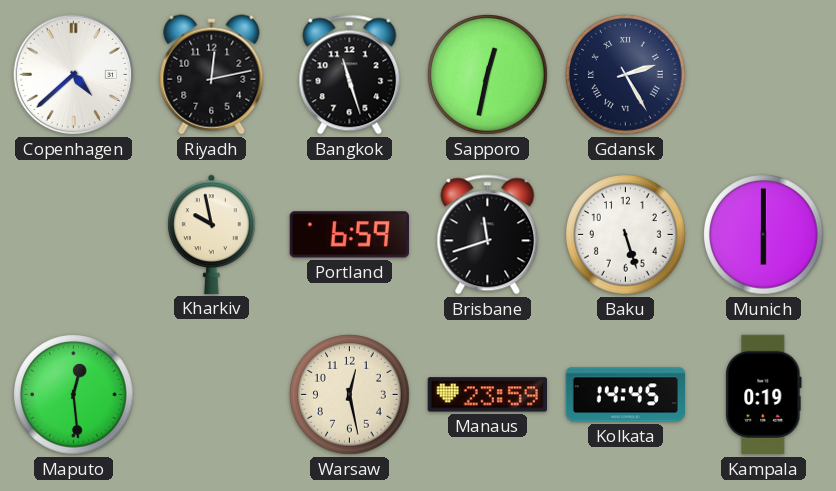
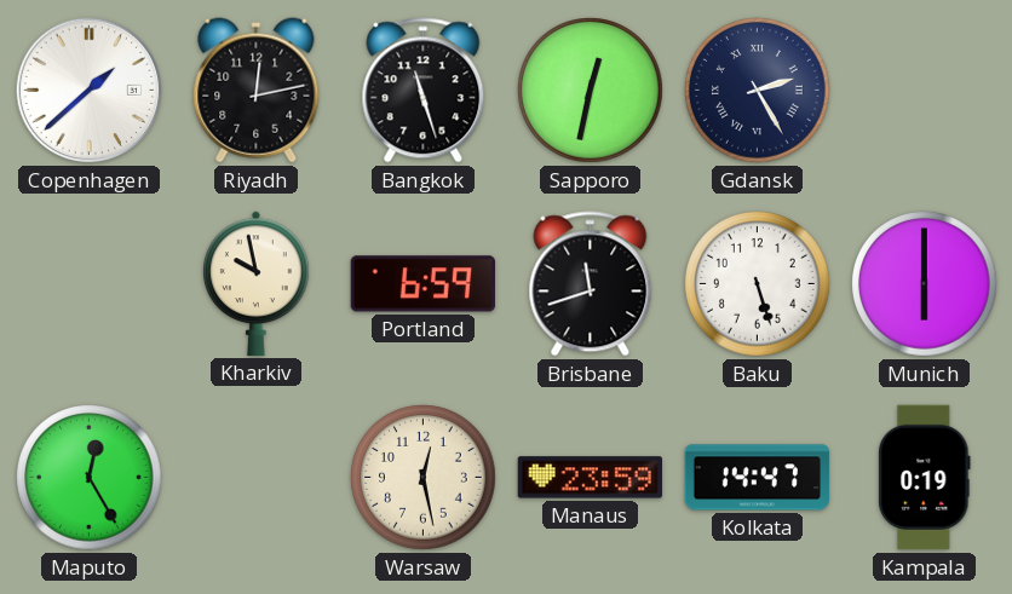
Copenhagen: 4:38 -> 1:38
Maputo: 12:29 -> 12:25
Kolkata: 14:45 -> 14:47
